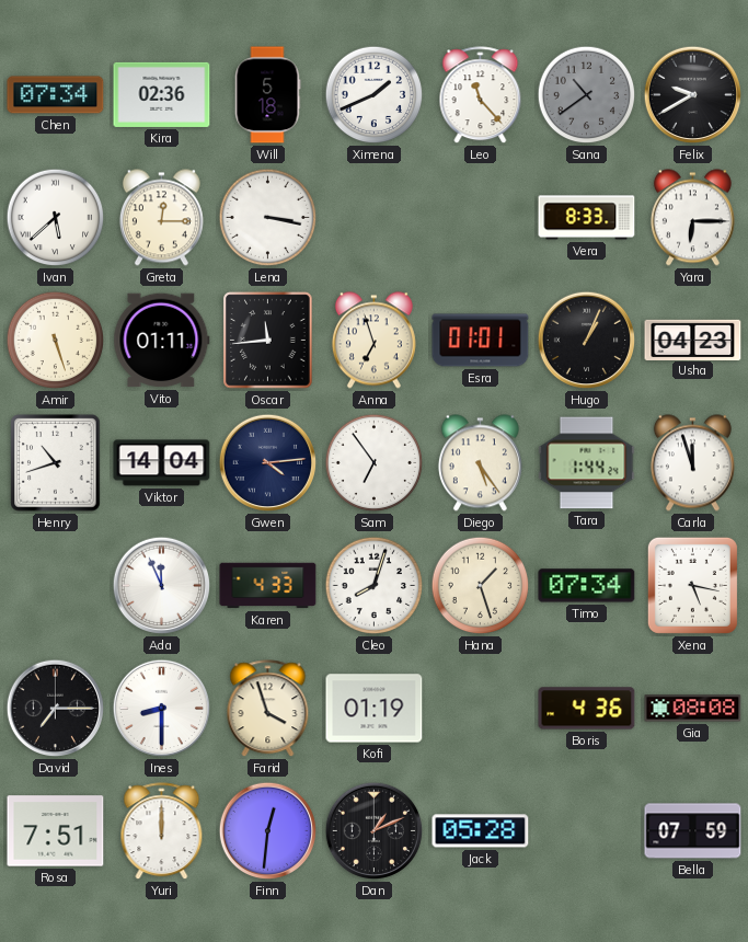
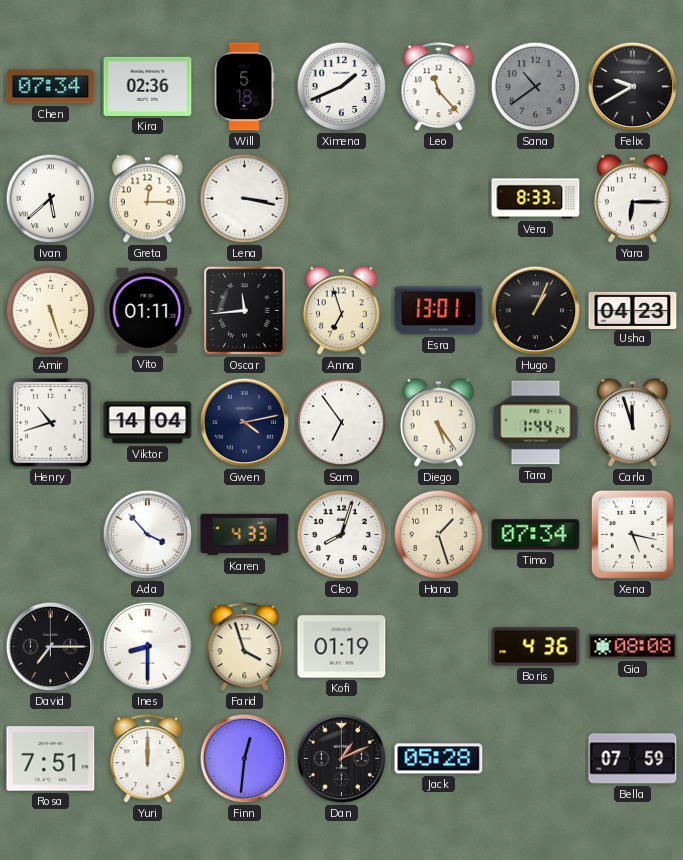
Esra: 01:01 -> 13:01
Gwen: 4:14 -> 4:13
Ada: 11:56 -> 3:53
